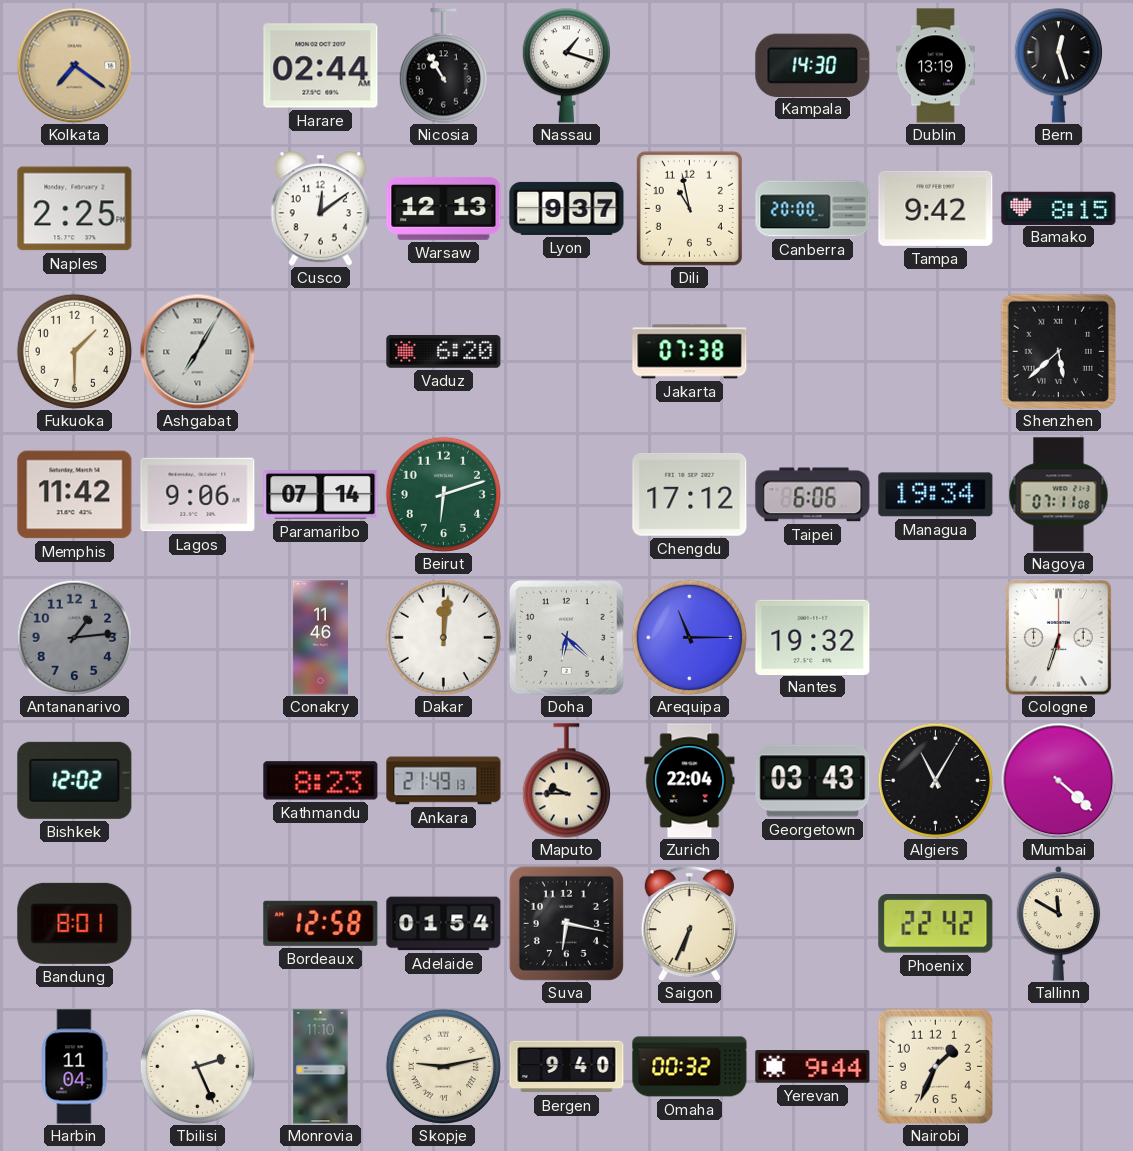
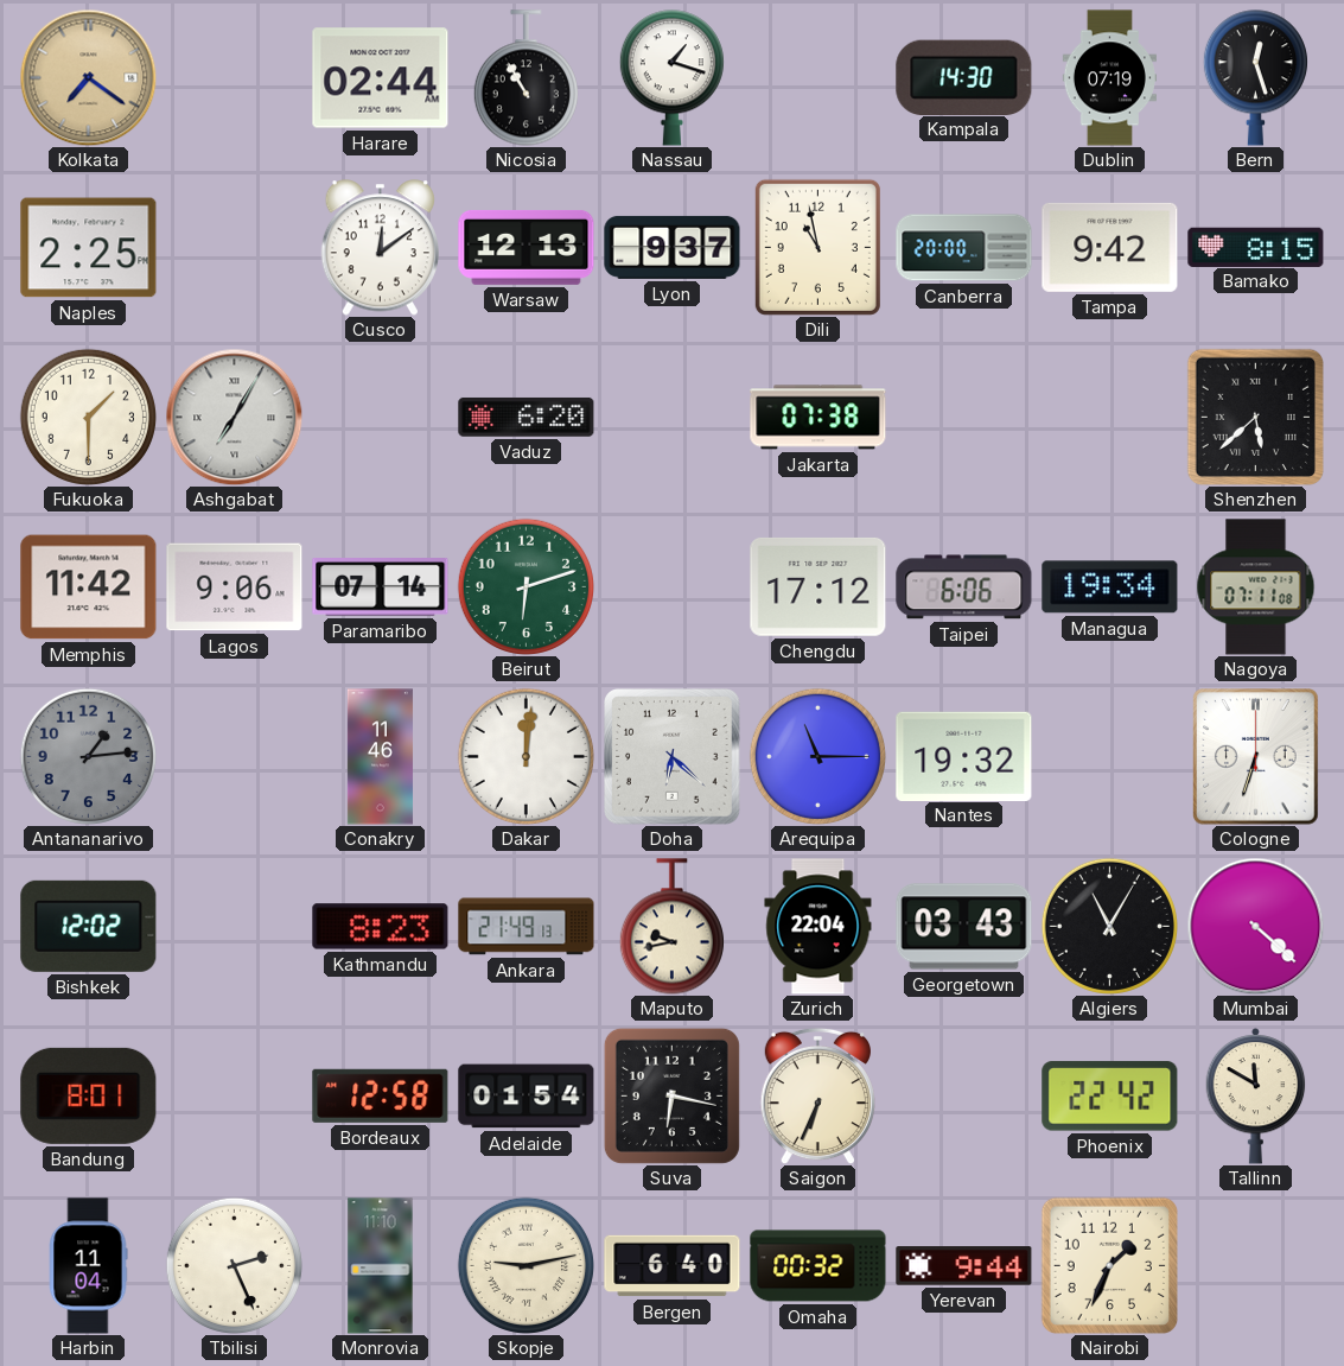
Dublin: 13:19 -> 07:19
Maputo: 9:45 -> 9:43
Bergen: 9:40 -> 6:40
